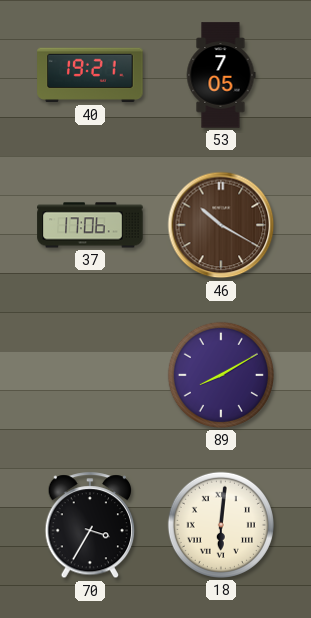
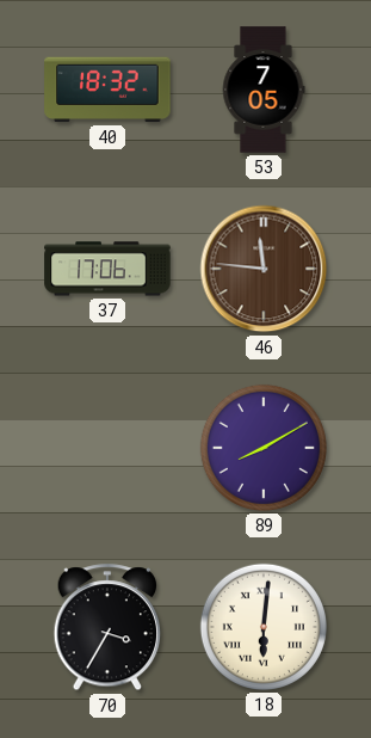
40: 19:21 -> 18:32
46: 10:20 -> 11:46
